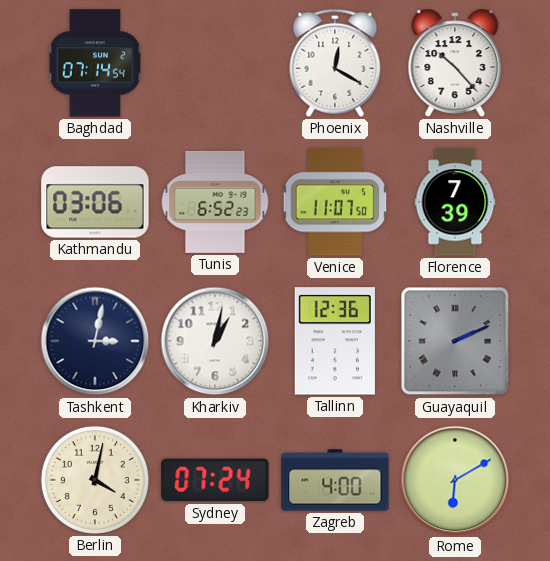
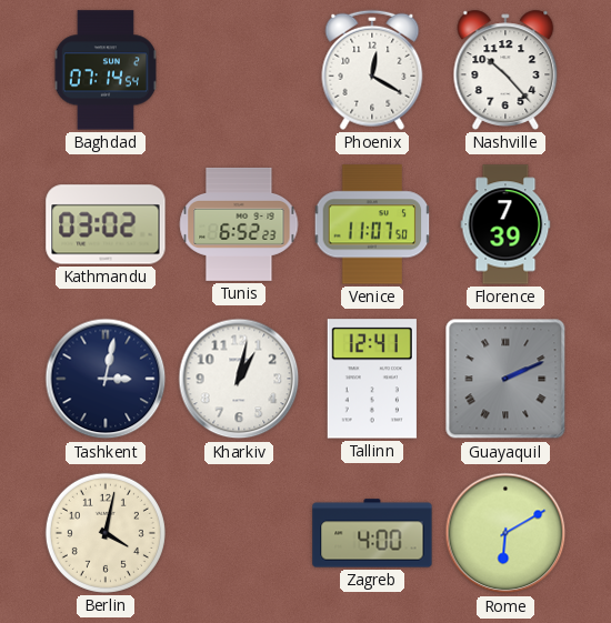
Kathmandu: 03:06 -> 03:02
Tallinn: 12:36 -> 12:41
Sydney: 07:24 -> none
